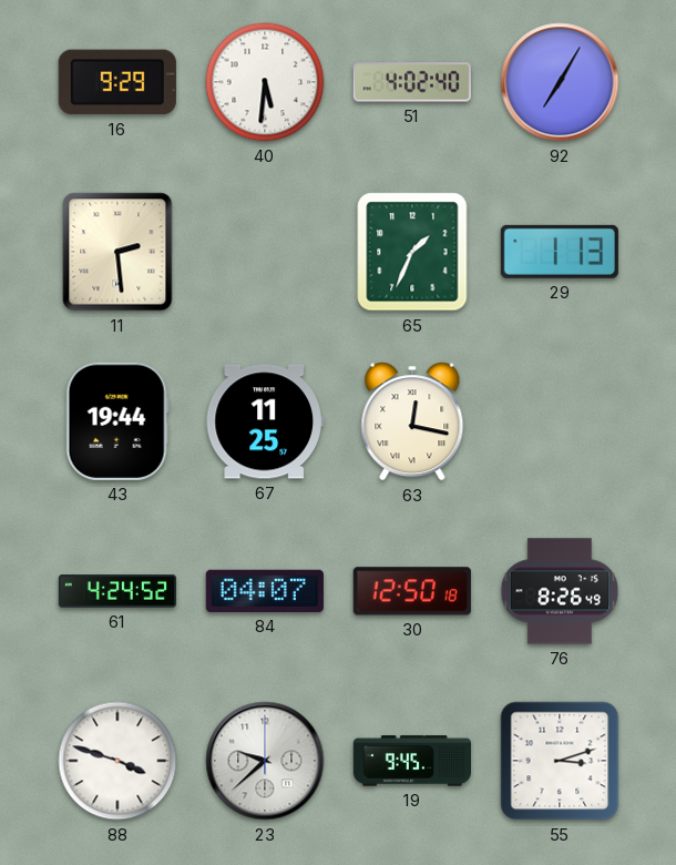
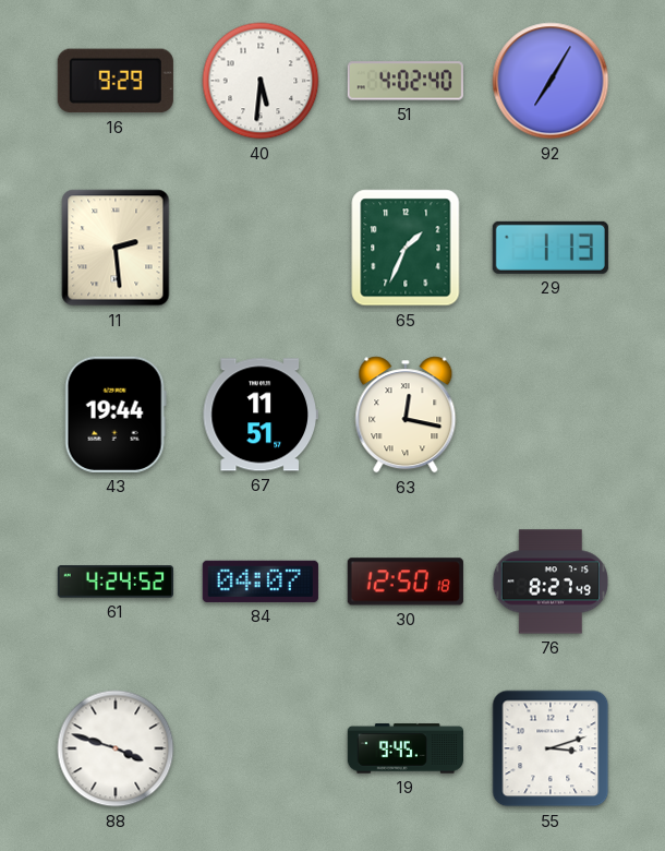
67: 11:25 -> 11:51
76: 8:26 -> 8:27
23: 9:38 -> none
